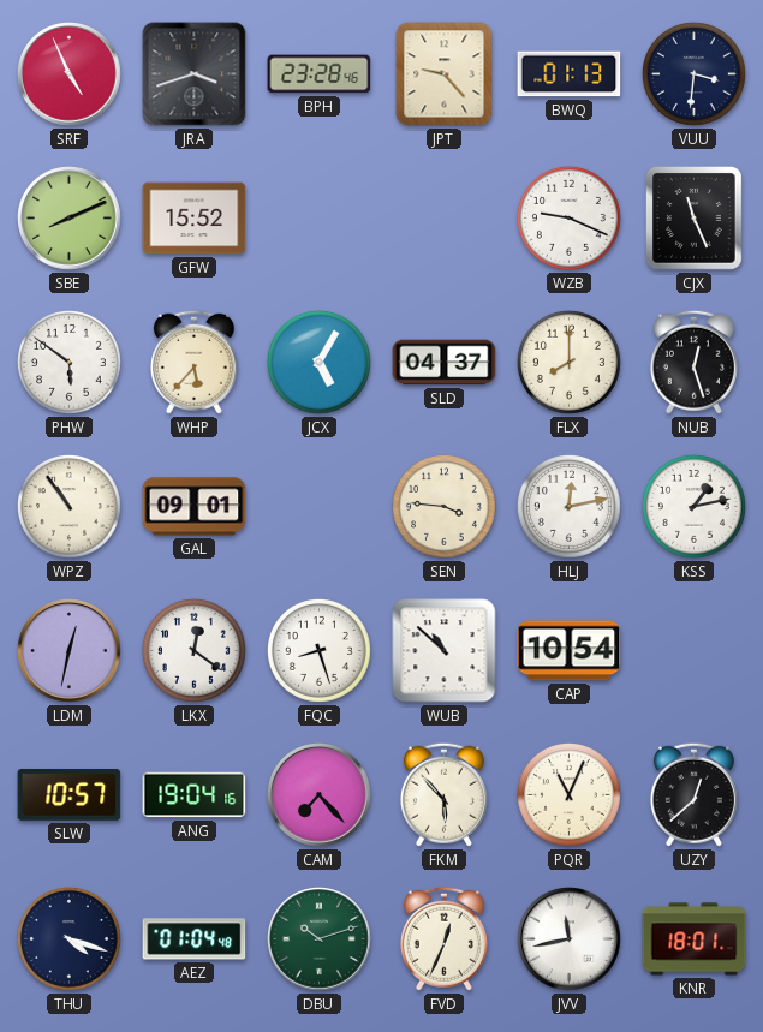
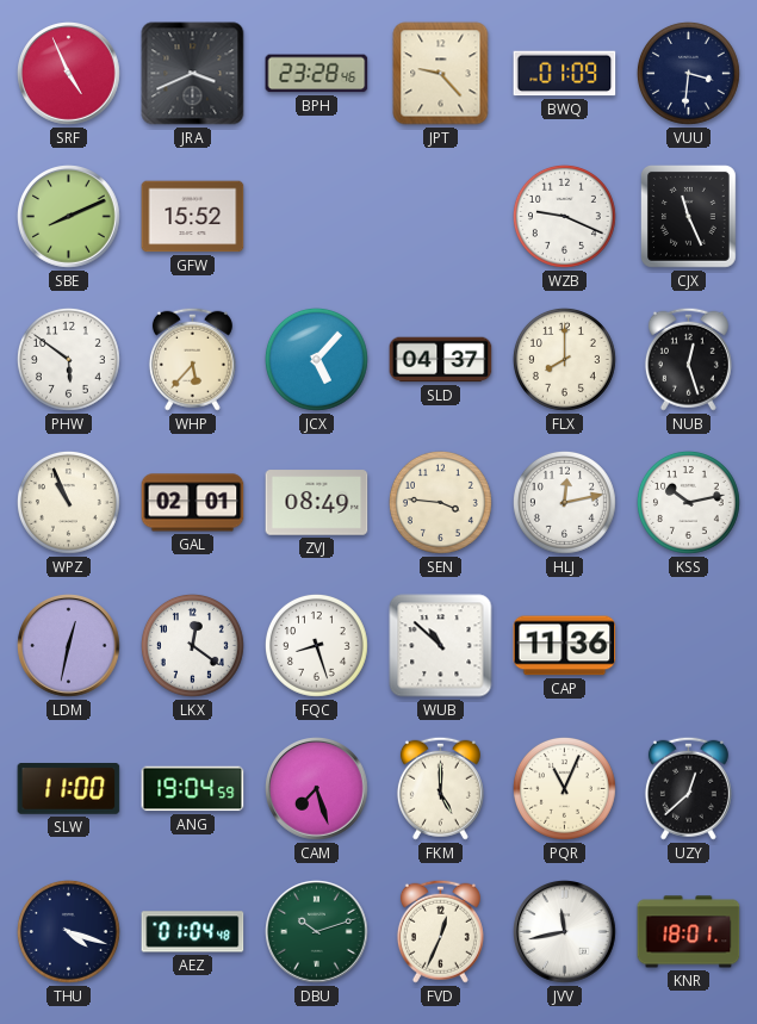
JRA: 3:42 -> 3:41
BWQ: 01:13 -> 01:09
JCX: 5:05 -> 5:07
WPZ: 10:54 -> 10:56
GAL: 09:01 -> 02:01
ZVJ: none -> 08:49
KSS: 1:13 -> 10:13
CAP: 10:54 -> 11:36
SLW: 10:57 -> 11:00
ANG: 19:04:16 -> 19:04:59
CAM: 7:23 -> 7:27
FKM: 5:53 -> 5:00
